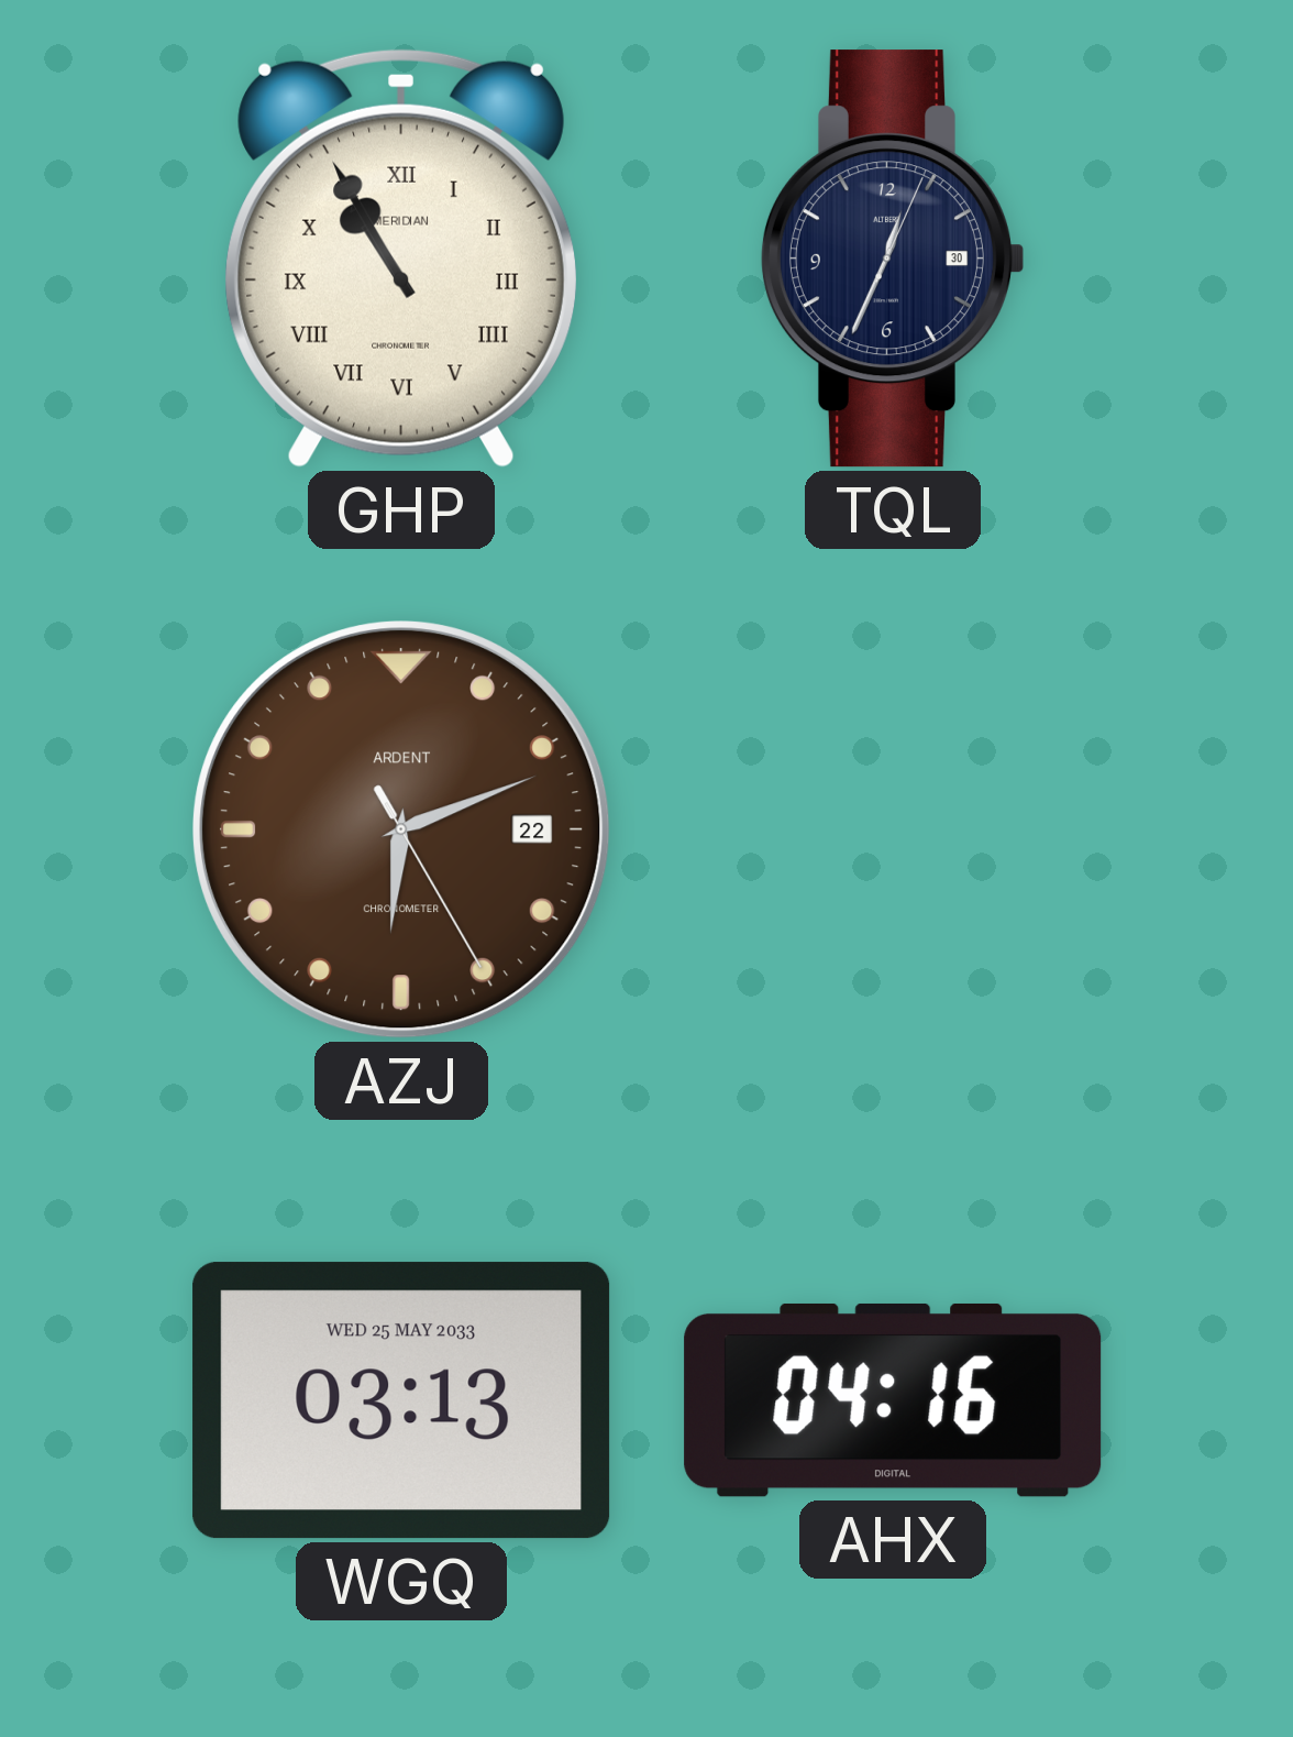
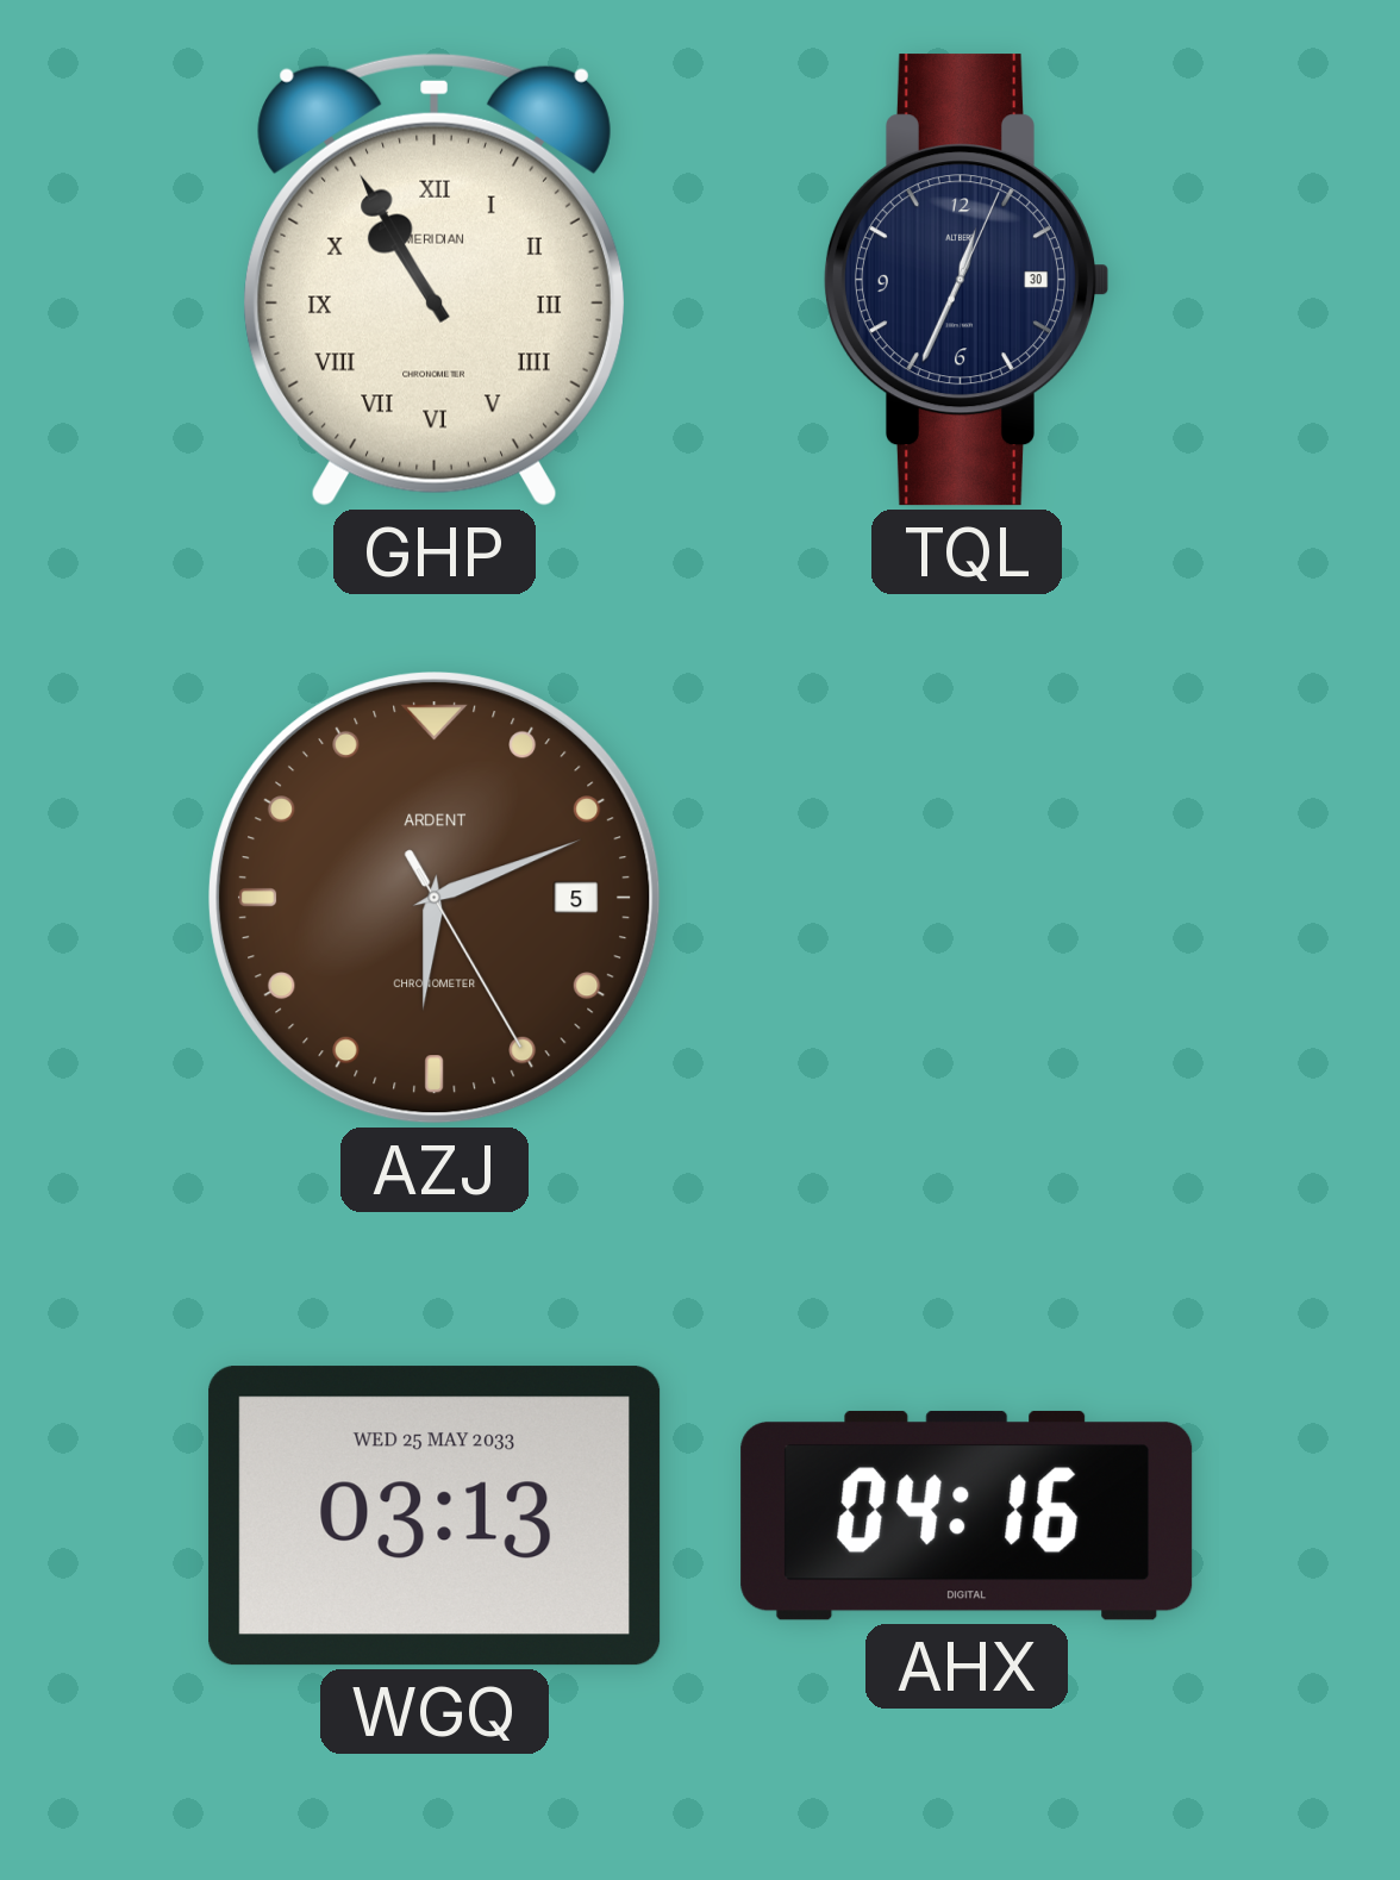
AZJ date: 22 -> 5
